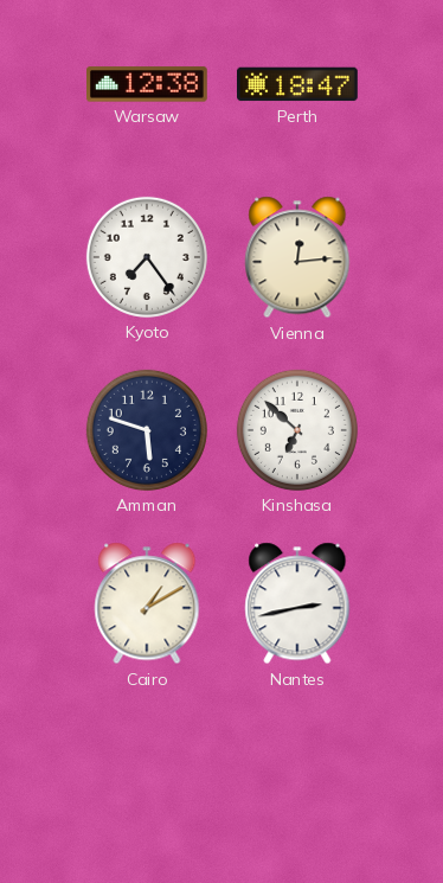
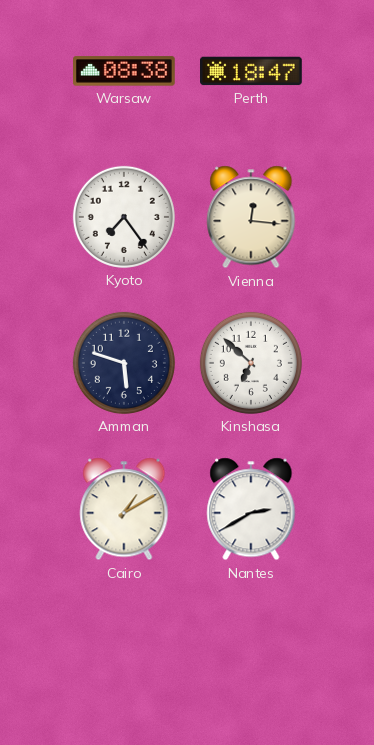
Warsaw: 12:38 -> 08:38
Vienna: 12:14 -> 12:16
Nantes: 2:43 -> 2:40
